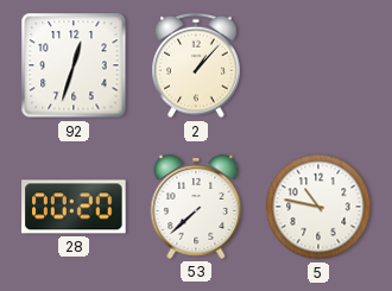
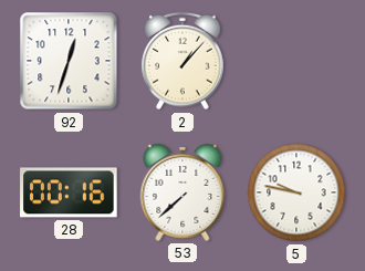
28: 00:20 -> 00:16
5: 10:47 -> 9:47
